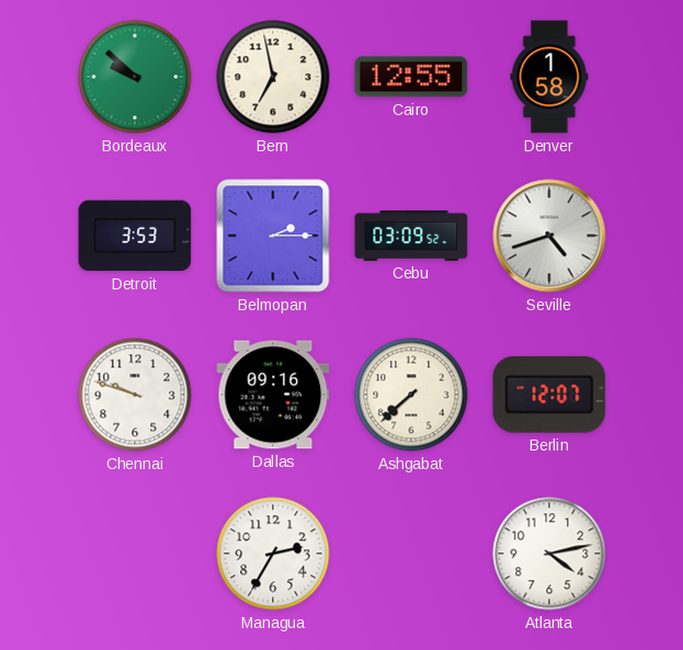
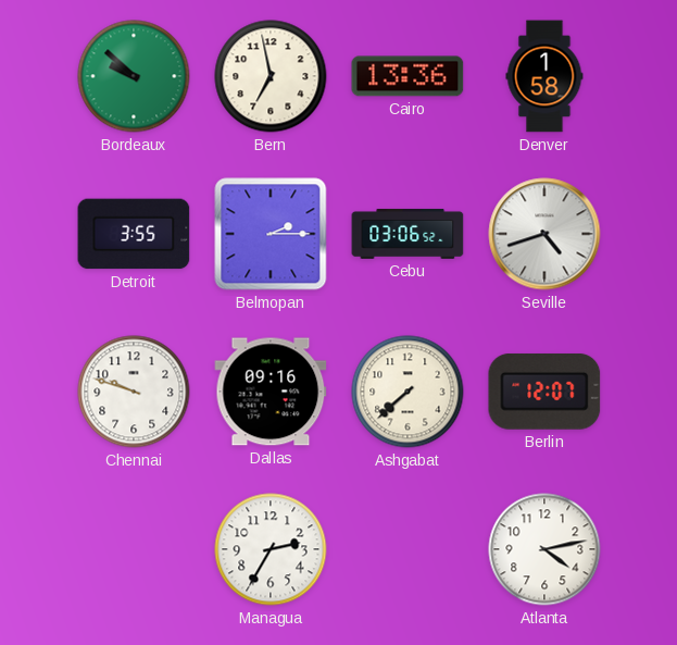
Cairo: 12:55 -> 13:36
Detroit: 3:53 -> 3:55
Cebu: 03:09 -> 03:06
